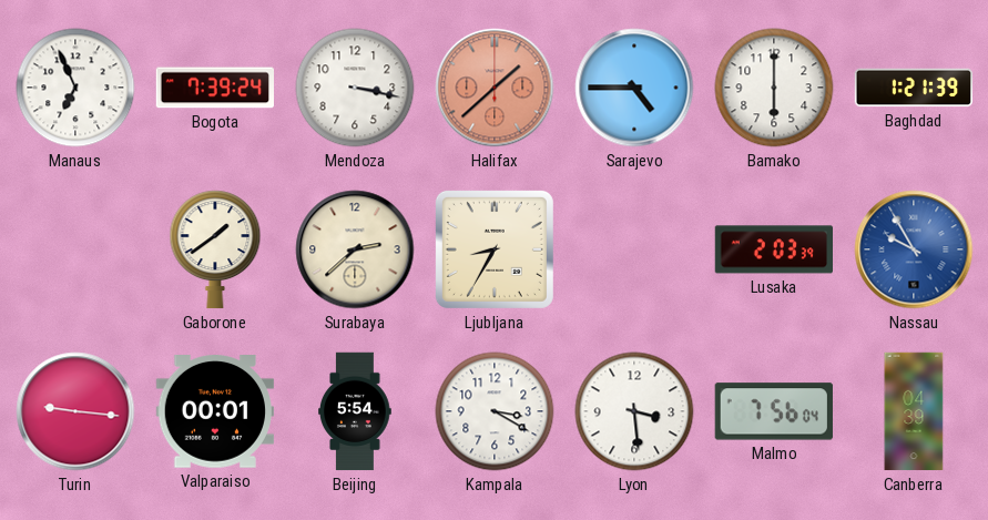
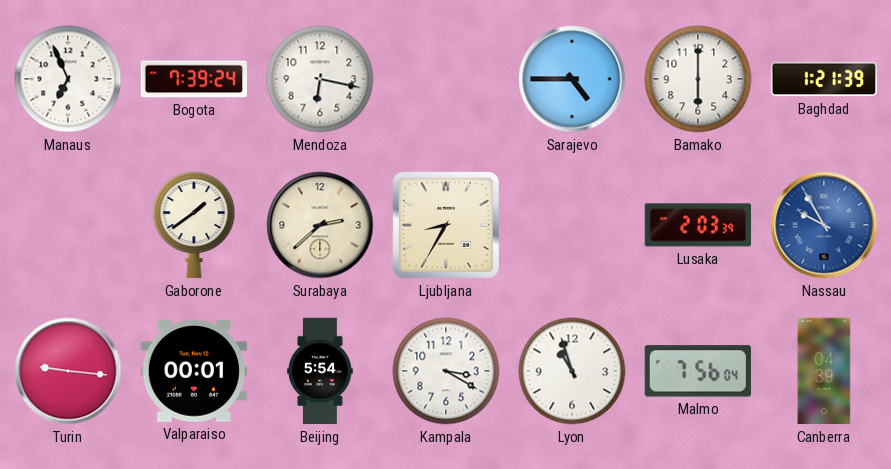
Mendoza: 3:17 -> 6:17
Halifax: 1:38 -> none
Lyon: 3:29 -> 10:57
